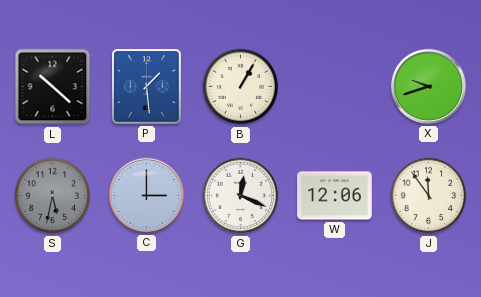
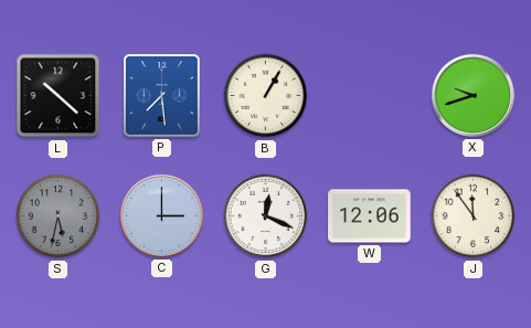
P: 1:29 -> 7:29
